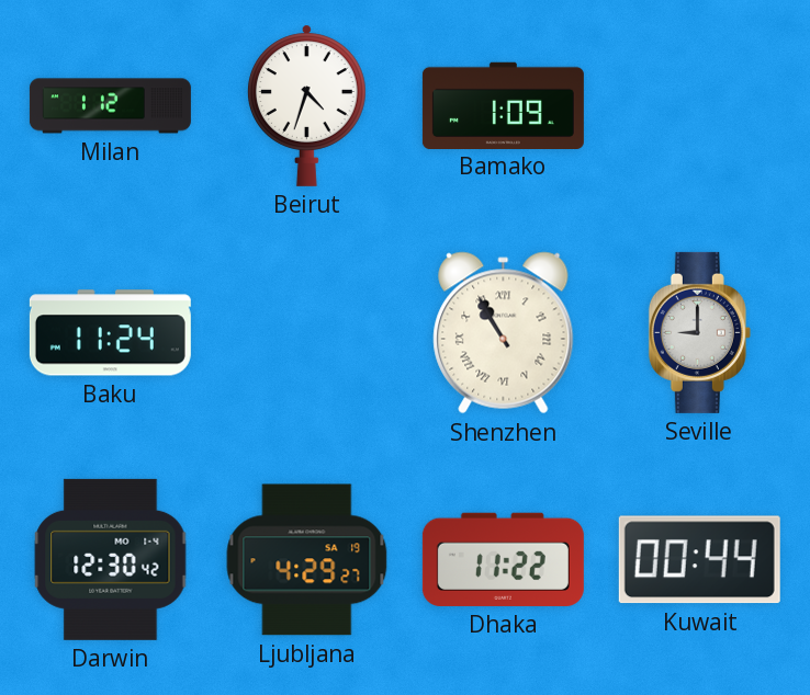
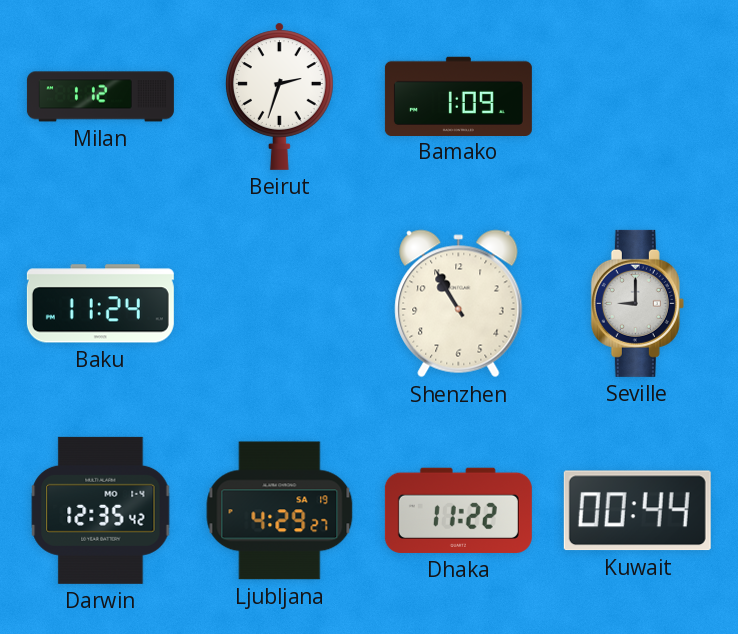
Beirut: 4:33 -> 2:33
Shenzhen numerals: Roman -> Arabic
Darwin: 12:30 -> 12:35
